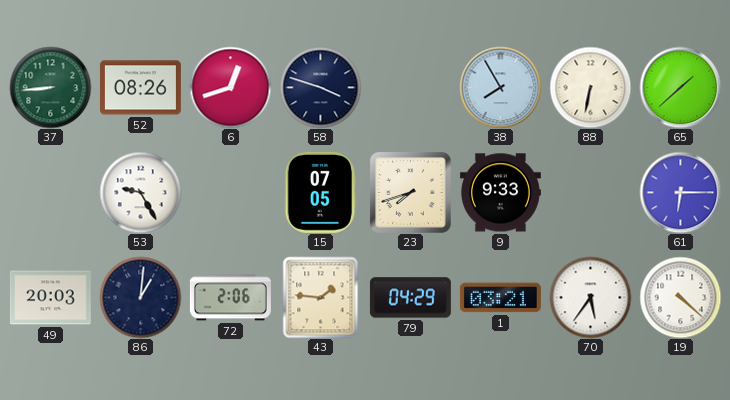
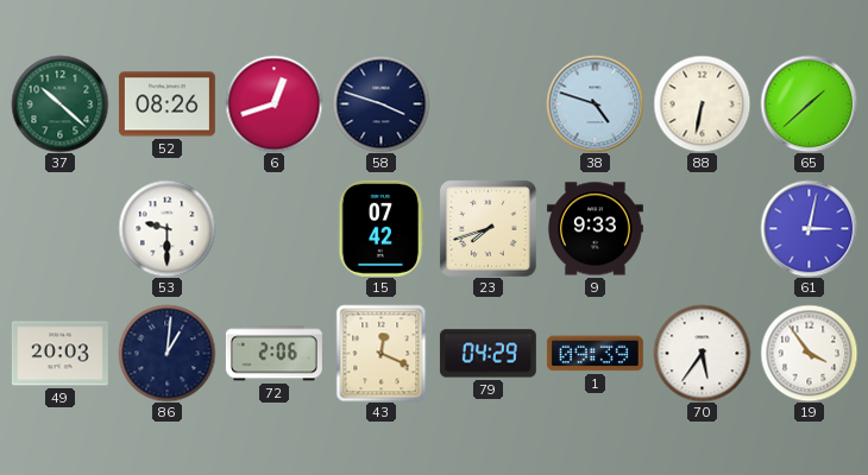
37: 8:44 -> 10:22
38: 7:55 -> 4:48
53: 9:25 -> 9:30
15: 07:05 -> 07:42
61: 6:15 -> 3:02
43: 1:46 -> 12:19
1: 03:21 -> 09:39
19: 4:22 -> 3:54
